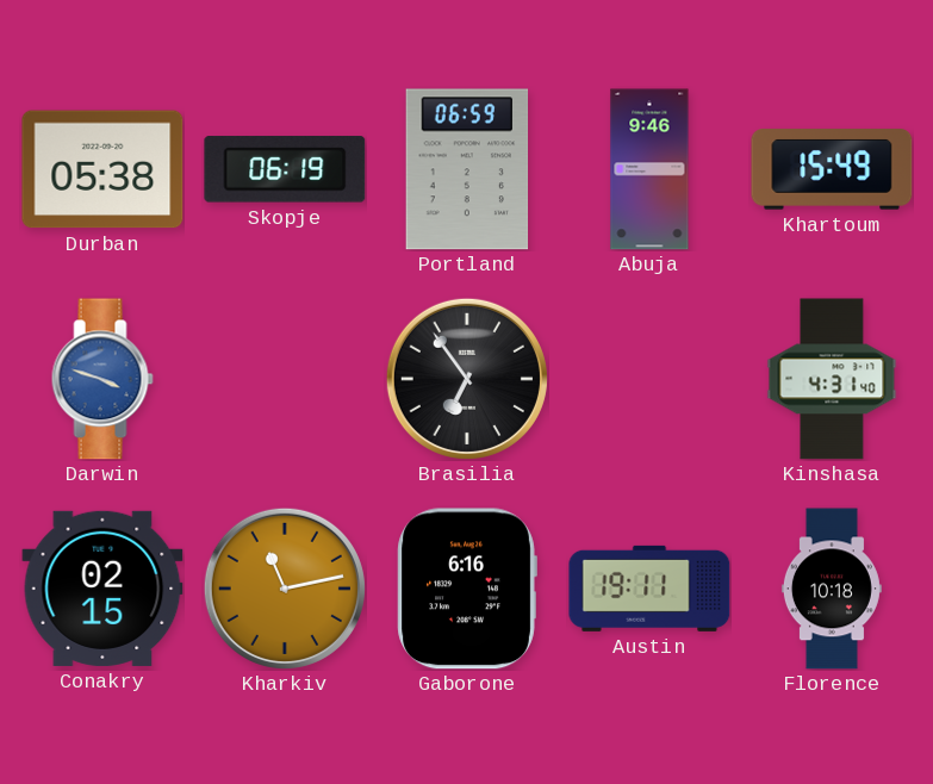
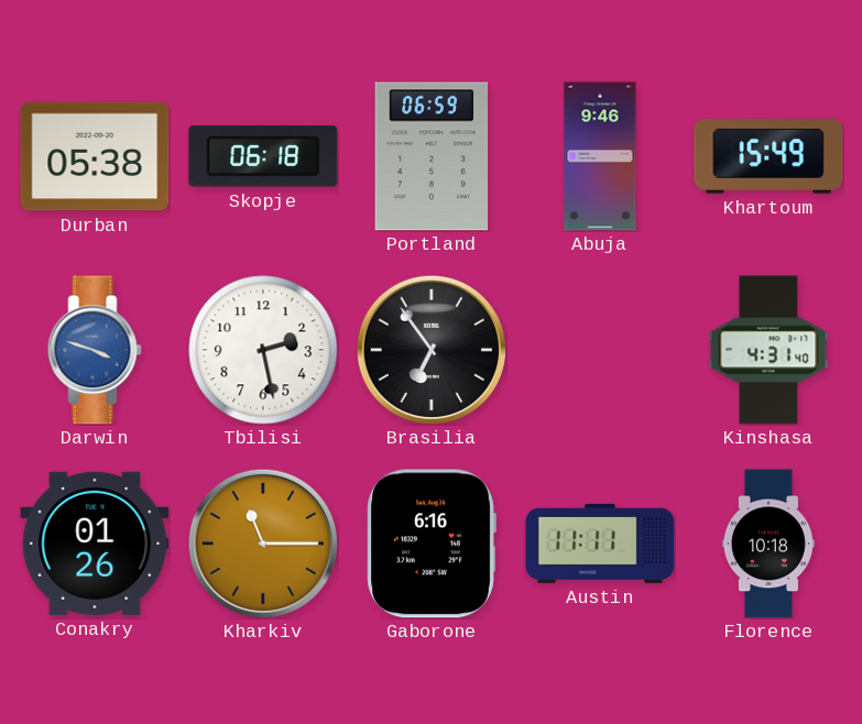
Skopje: 06:19 -> 06:18
Tbilisi: none -> 2:28
Conakry: 02:15 -> 01:26
Kharkiv: 11:13 -> 11:15
Austin: 19:11 -> 11:11
